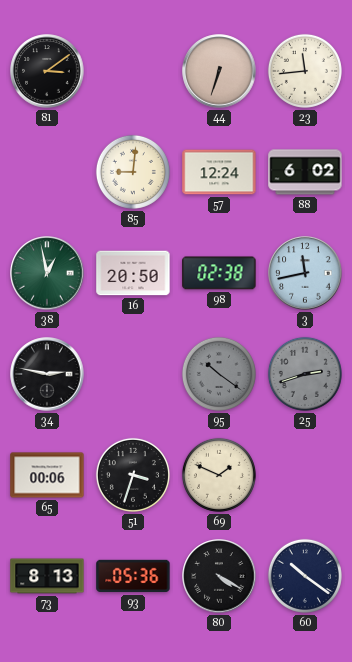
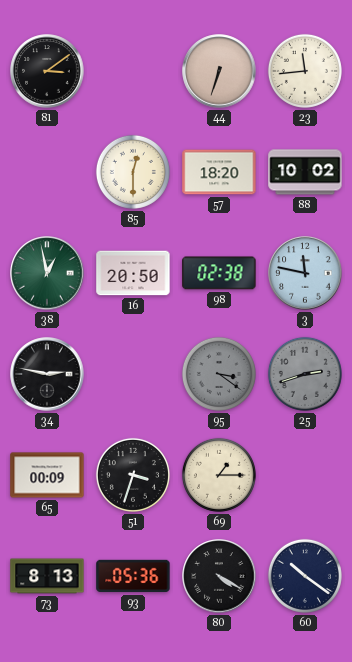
85: 9:01 -> 12:30
57: 12:24 -> 18:20
88: 6:02 -> 10:02
3: 11:43 -> 11:47
95: 10:21 -> 3:21
65: 00:06 -> 00:09
69: 1:49 -> 1:15
